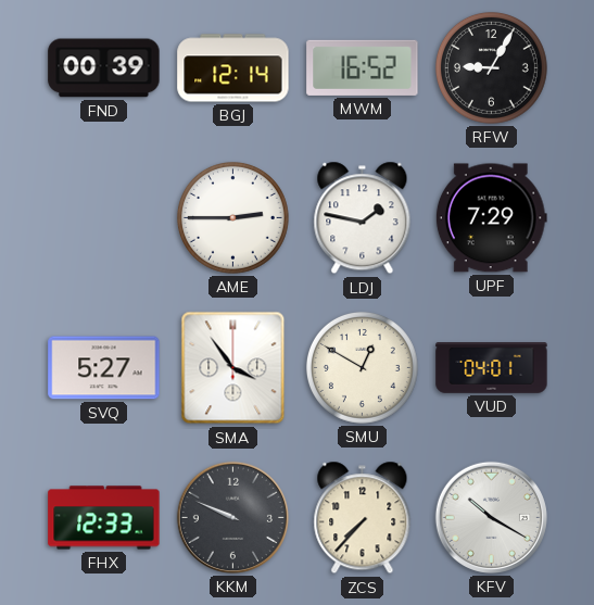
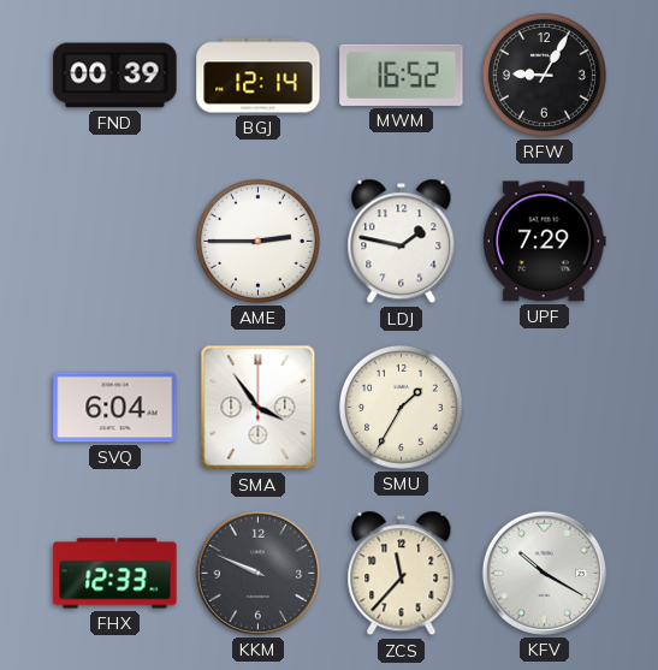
SVQ: 5:27 -> 6:04
SMU: 12:50 -> 1:35
VUD: 04:01 -> none
ZCS: 7:37 -> 11:37
